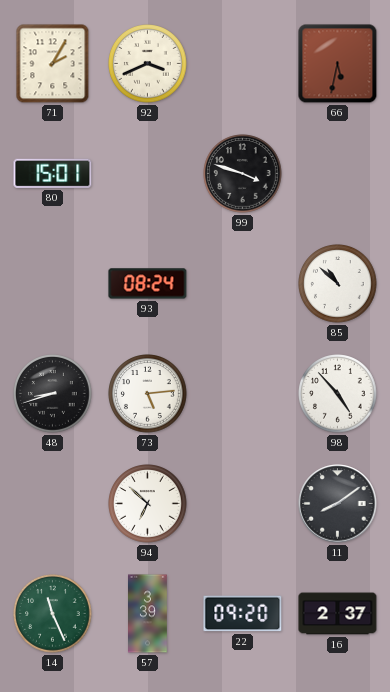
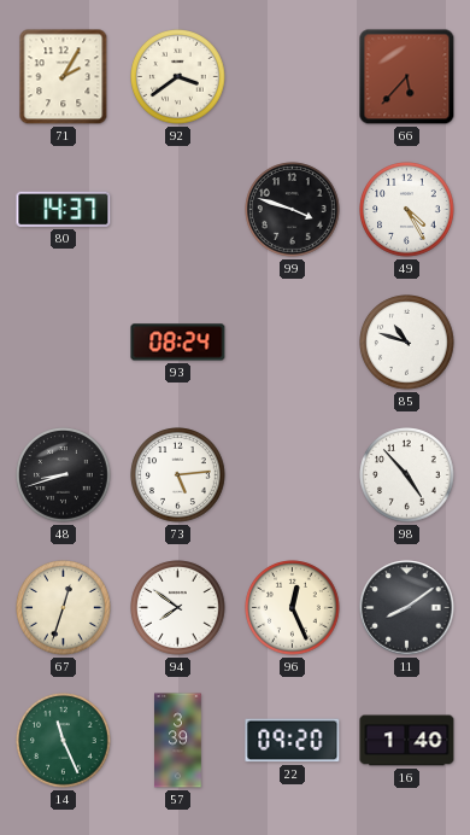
92: 3:41 -> 3:39
66: 5:32 -> 5:37
80: 15:01 -> 14:37
49: none -> 4:25
85: 10:52 -> 10:48
67: none -> 12:33
94: 6:52 -> 7:51
96: none -> 12:26
16: 2:37 -> 1:40
